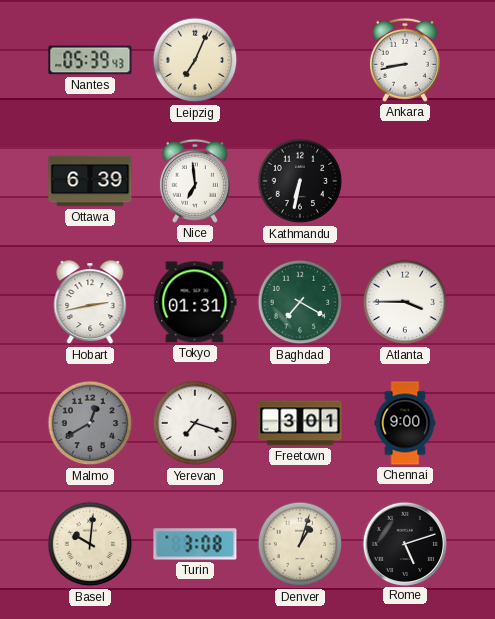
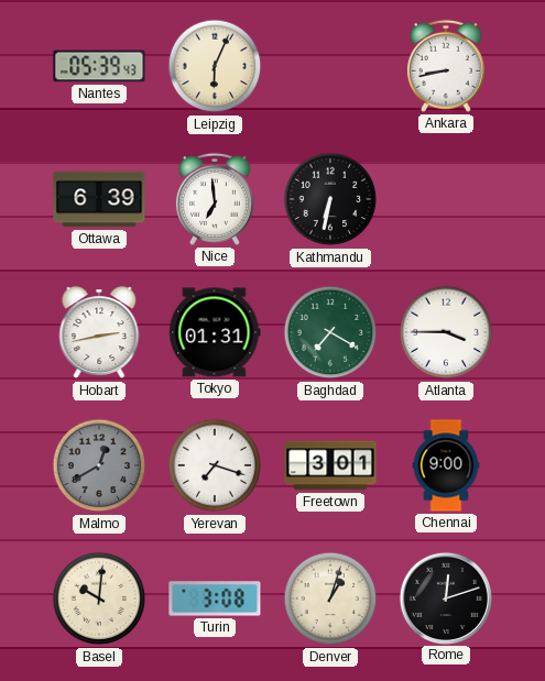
Leipzig: 7:04 -> 6:04
Rome: 5:12 -> 12:12
